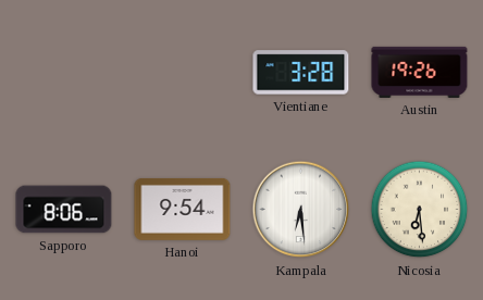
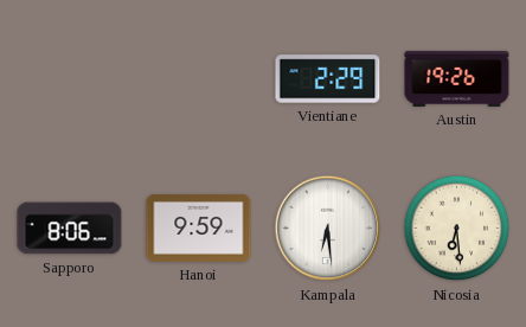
Vientiane: 3:28 -> 2:29
Hanoi: 9:54 -> 9:59
